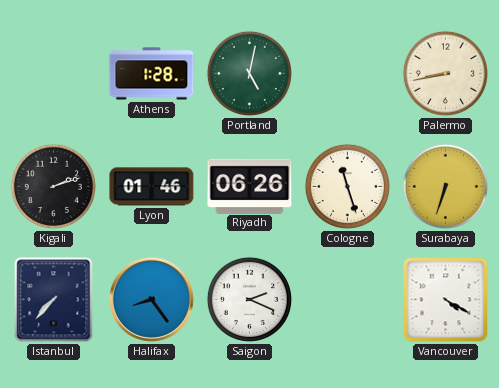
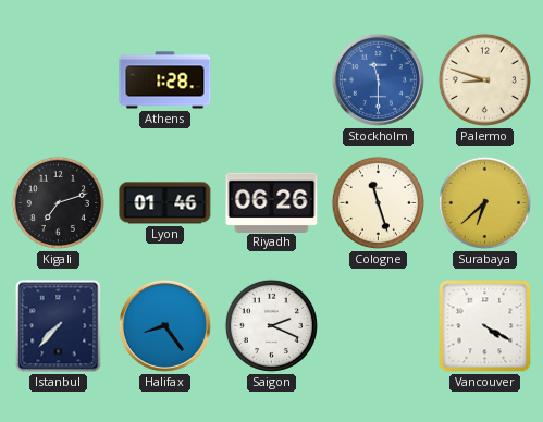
Portland: 5:02 -> none
Stockholm: none -> 11:30
Palermo: 8:43 -> 8:48
Kigali: 2:12 -> 7:12
Surabaya: 6:33 -> 6:38
